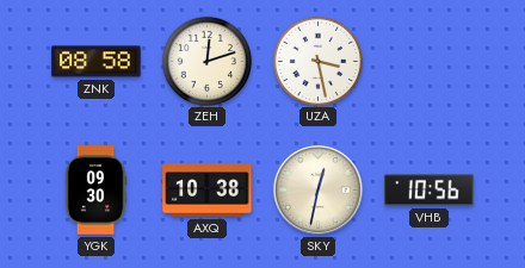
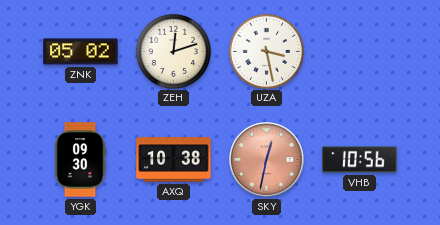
ZNK: 08:58 -> 05:02
SKY dial: cream -> salmon
